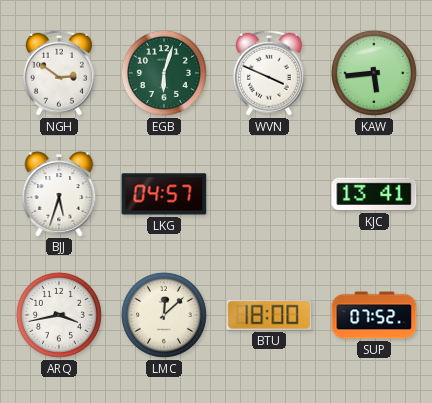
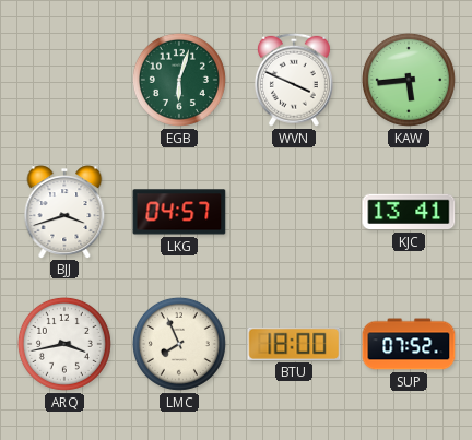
NGH: 2:51 -> none
BJJ: 5:33 -> 3:42
LMC: 12:08 -> 7:56
